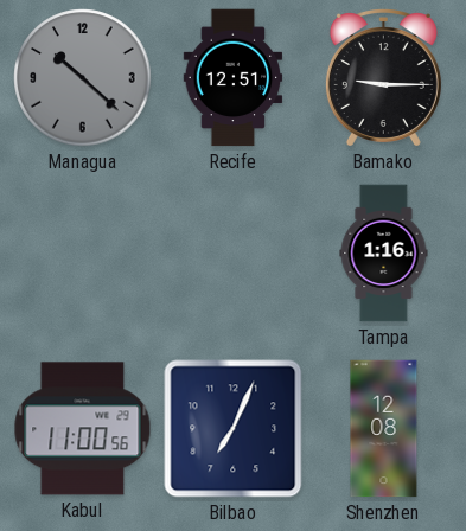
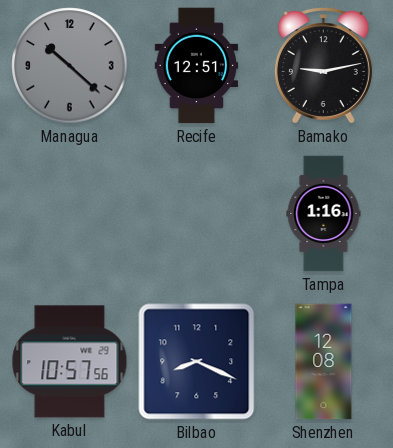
Bamako: 9:15 -> 9:13
Kabul: 11:00 -> 10:57
Bilbao: 7:04 -> 8:19
